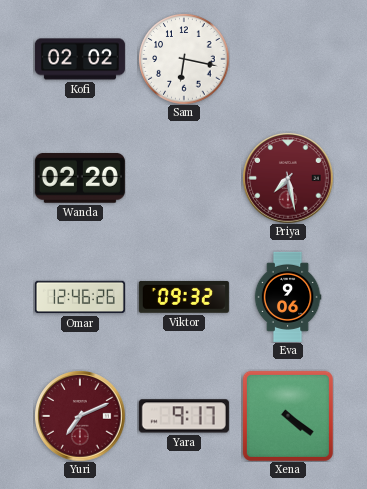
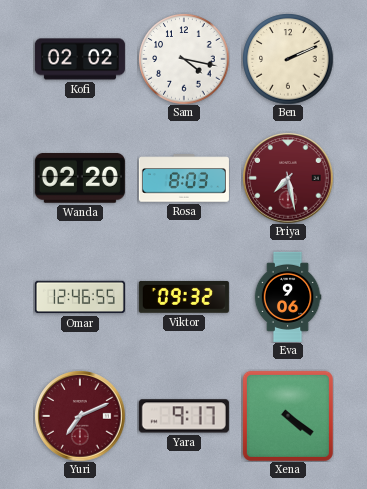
Sam: 6:17 -> 4:17
Ben: none -> 2:11
Rosa: none -> 8:03
Omar: 12:46:26 -> 12:46:55
